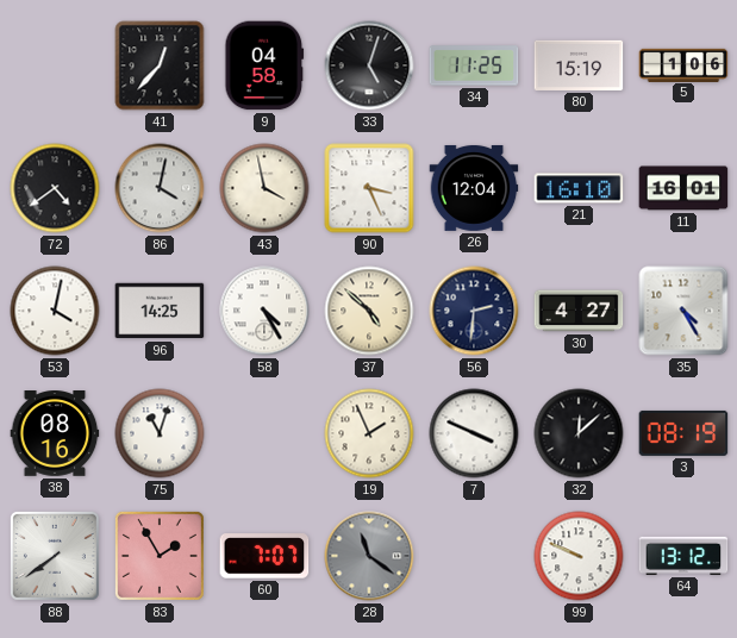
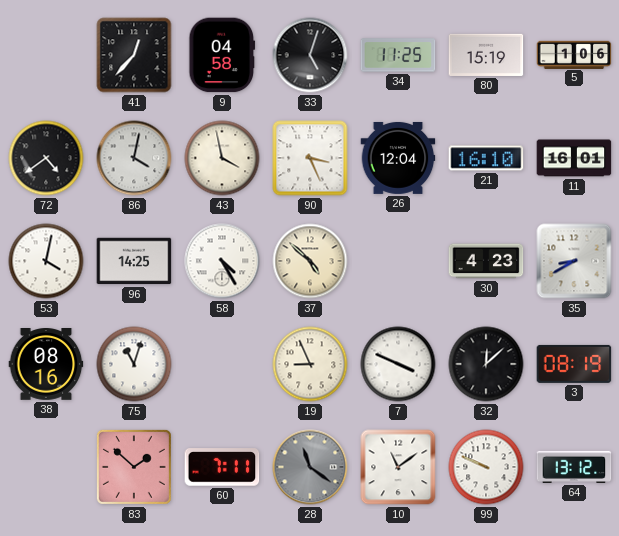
56: 2:31 -> none
30: 4:27 -> 4:23
35: 4:25 -> 8:40
19: 1:56 -> 8:56
88: 7:39 -> none
83: 1:55 -> 1:52
60: 7:07 -> 7:11
10: none -> 11:09
